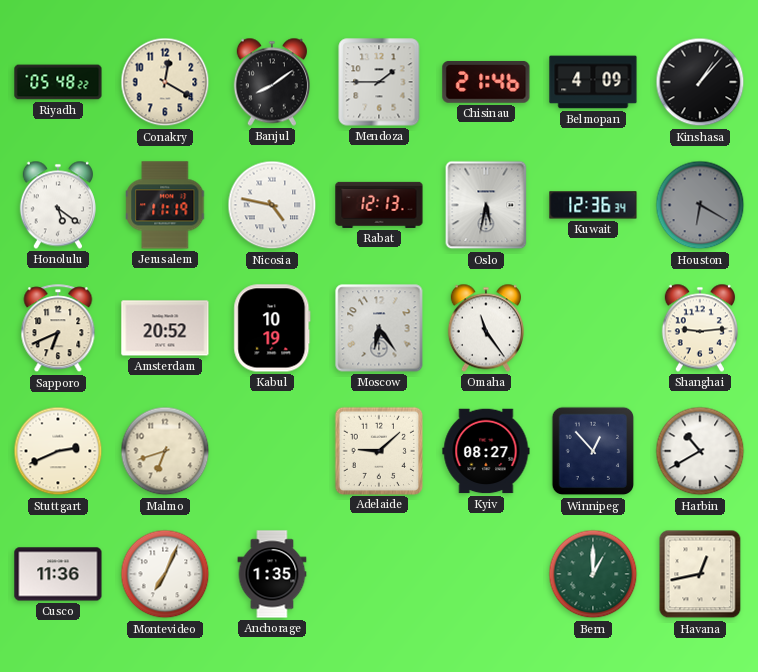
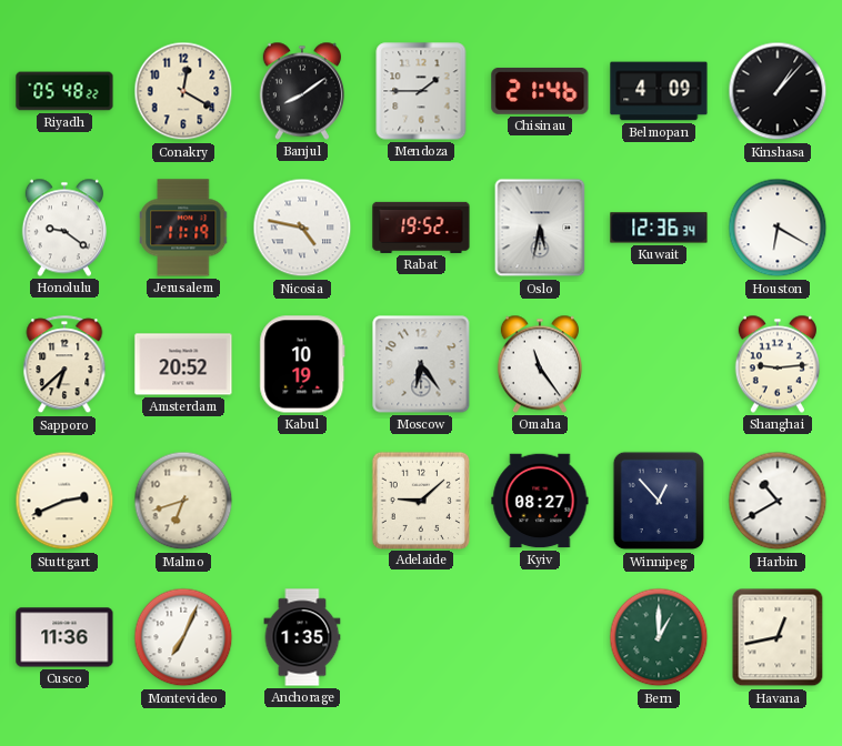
Honolulu: 5:21 -> 9:21
Rabat: 12:13 -> 19:52
Houston dial: grey -> white
Sapporo: 6:41 -> 6:38
